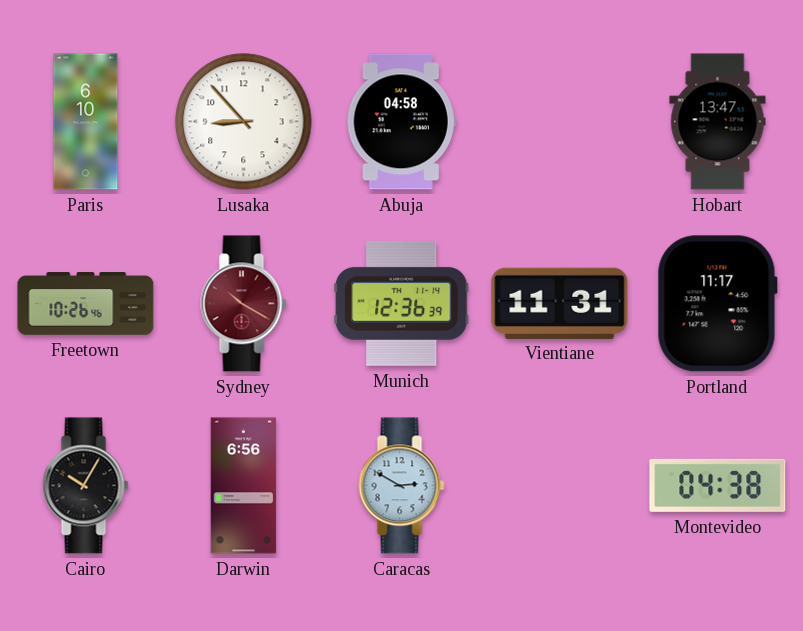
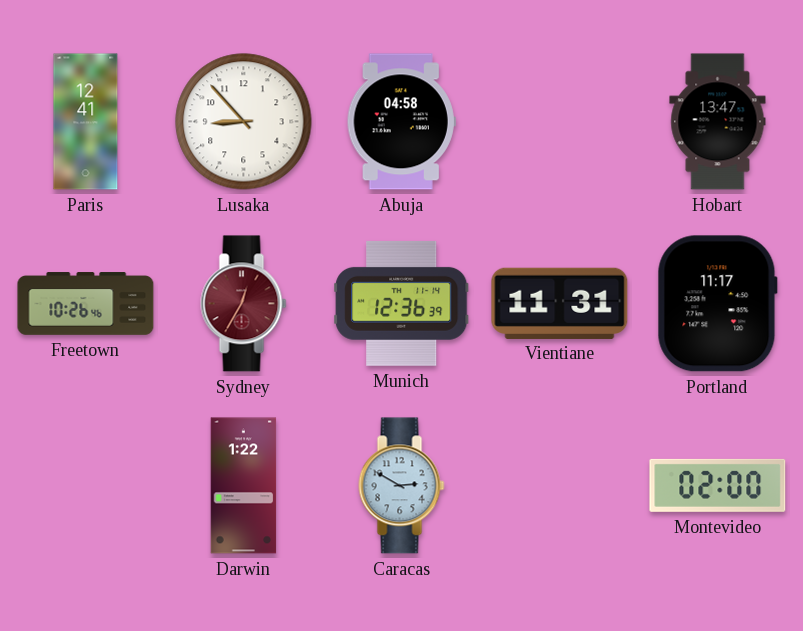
Paris: 6:10 -> 12:41
Sydney: 10:20 -> 12:35
Cairo: 10:05 -> none
Darwin: 6:56 -> 1:22
Montevideo: 04:38 -> 02:00
